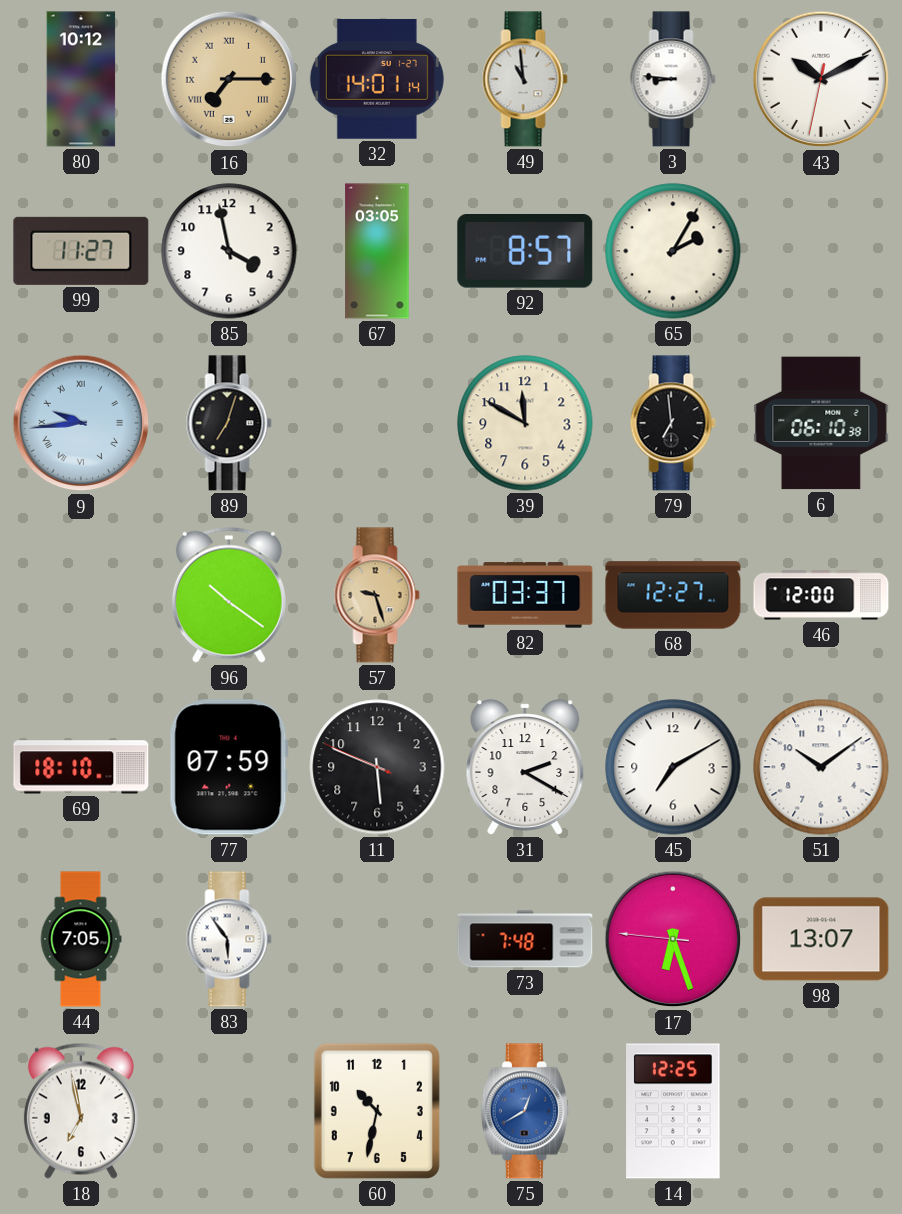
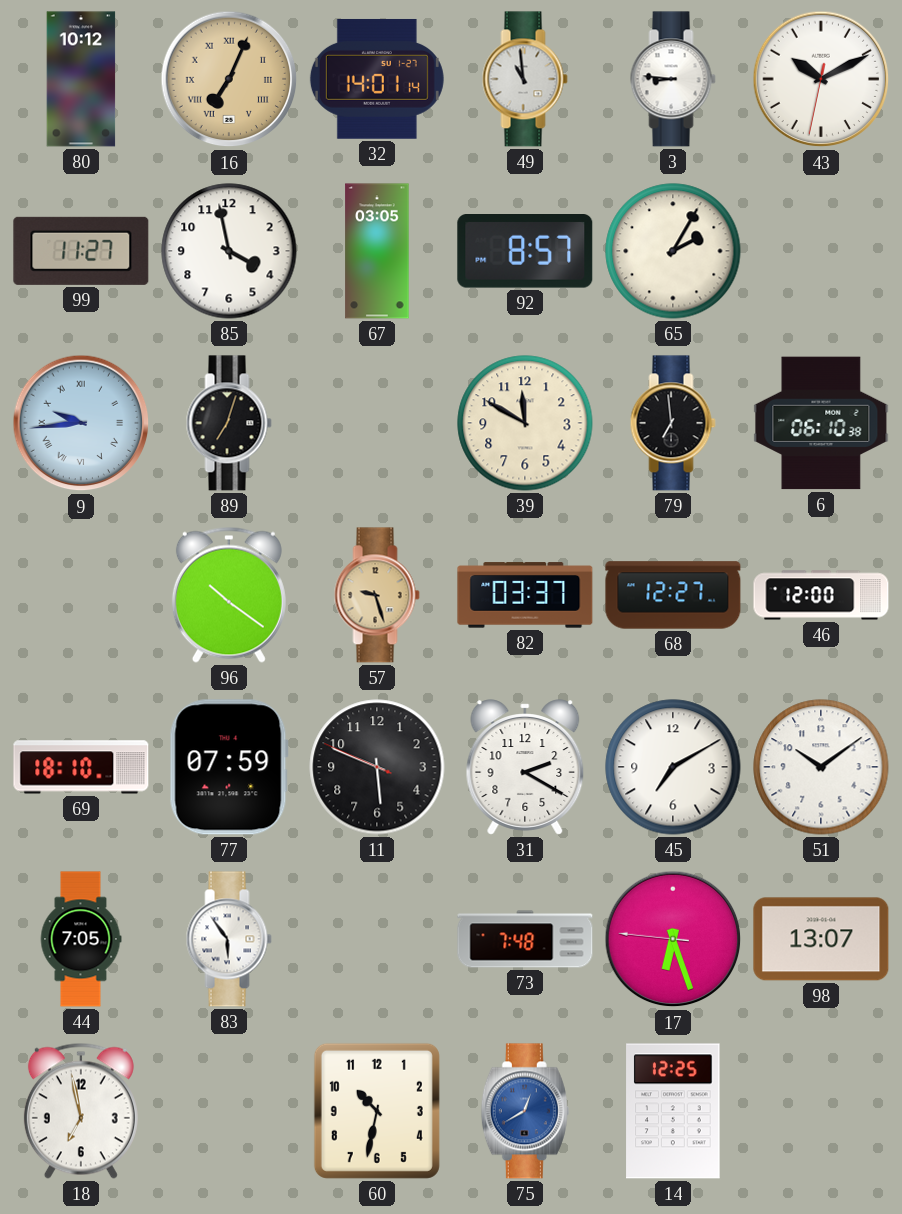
16: 7:15 -> 7:04
